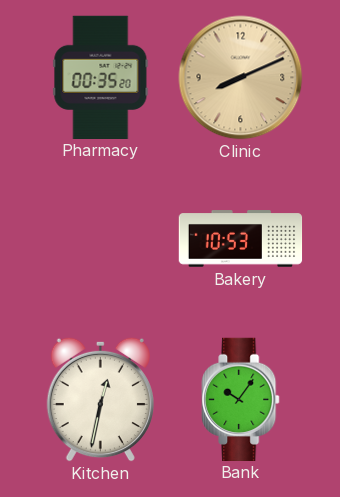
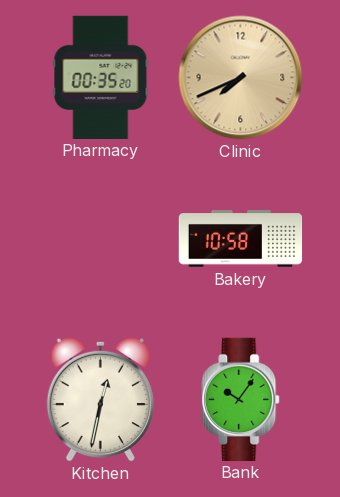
Clinic: 8:11 -> 7:41
Bakery: 10:53 -> 10:58
